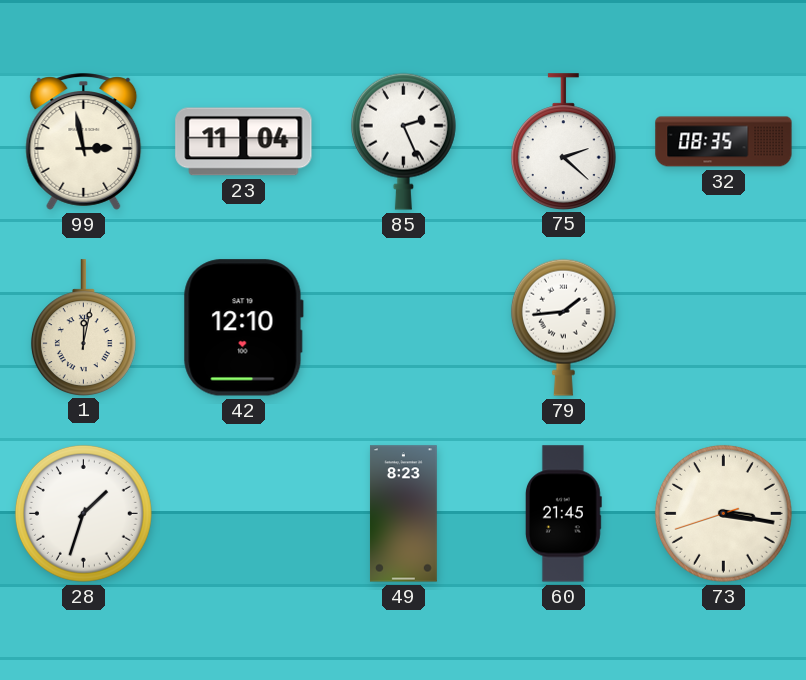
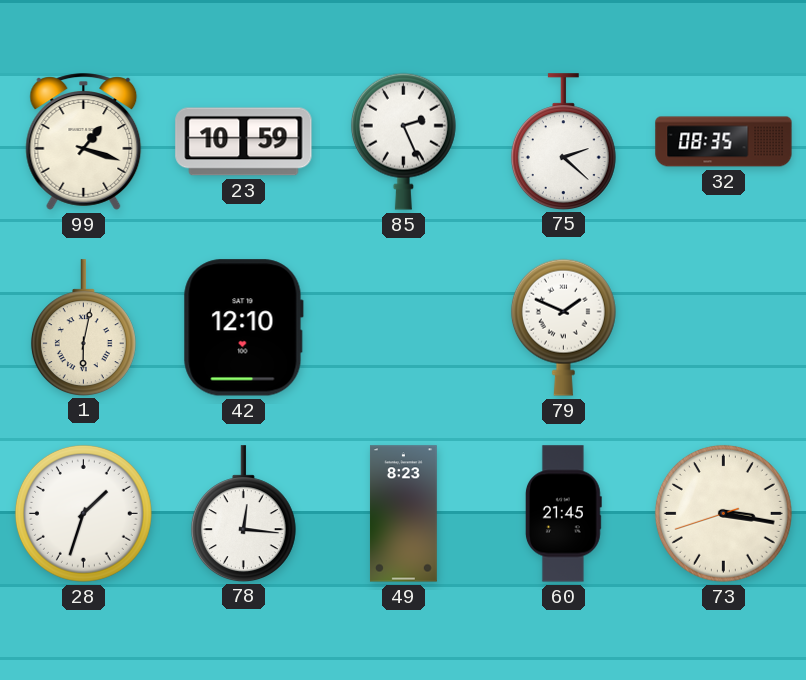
99: 2:58 -> 1:18
23: 11:04 -> 10:59
1: 12:02 -> 6:02
79: 1:44 -> 1:49
78: none -> 12:16
